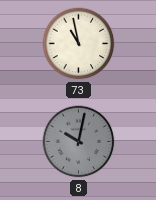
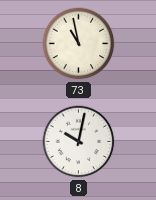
8 dial: grey -> white
